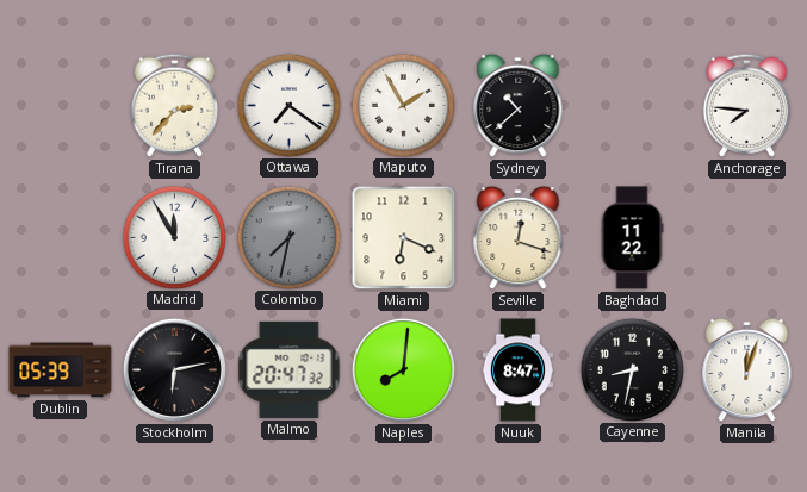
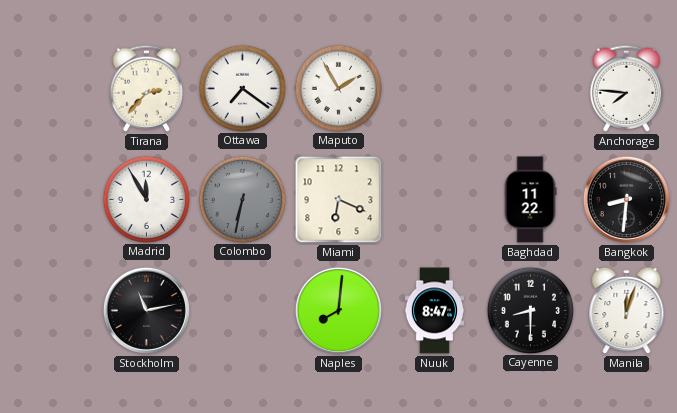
Sydney: 10:38 -> none
Colombo: 7:32 -> 6:32
Seville: 12:18 -> none
Bangkok: none -> 8:31
Dublin: 05:39 -> none
Stockholm: 6:13 -> 11:13
Malmo: 20:47 -> none
Cayenne: 8:32 -> 8:30
